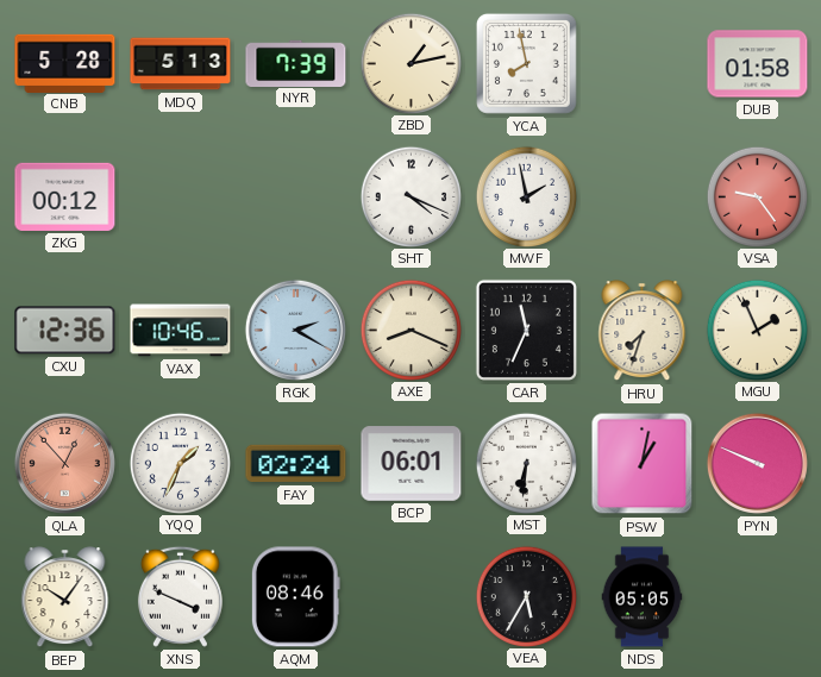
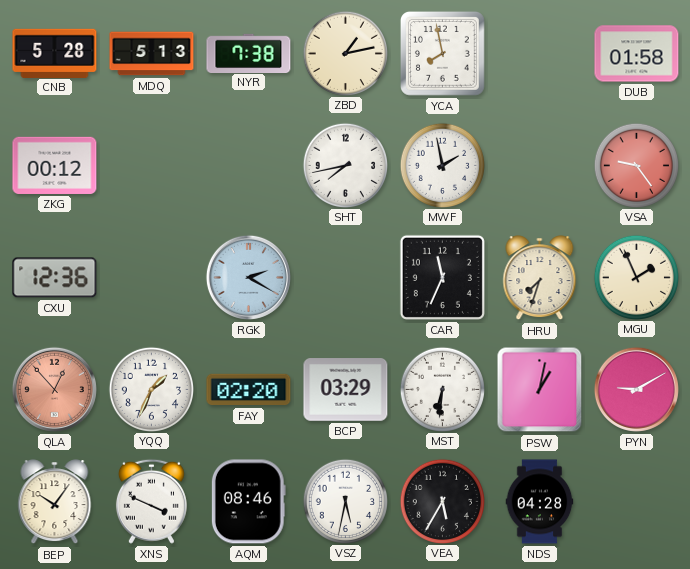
NYR: 7:39 -> 7:38
SHT: 4:19 -> 7:43
VAX: 10:46 -> none
AXE: 8:19 -> none
FAY: 02:24 -> 02:20
BCP: 06:01 -> 03:29
PYN: 9:49 -> 9:10
VSZ: none -> 5:32
NDS: 05:05 -> 04:28
